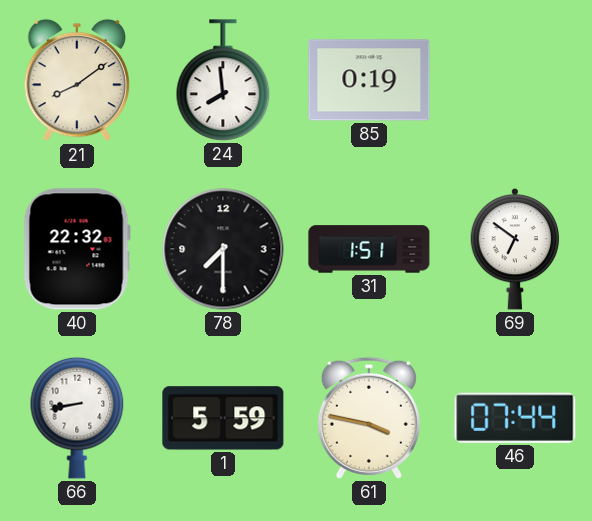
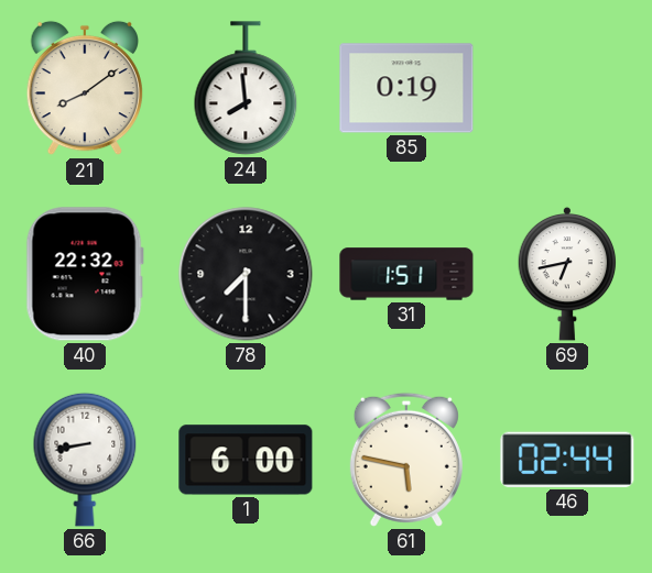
69: 6:51 -> 6:43
1: 5:59 -> 6:00
61: 3:47 -> 5:47
46: 07:44 -> 02:44
